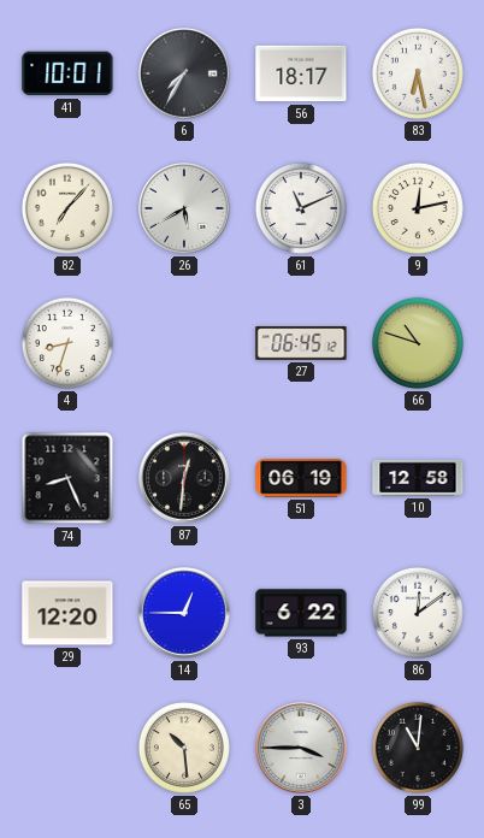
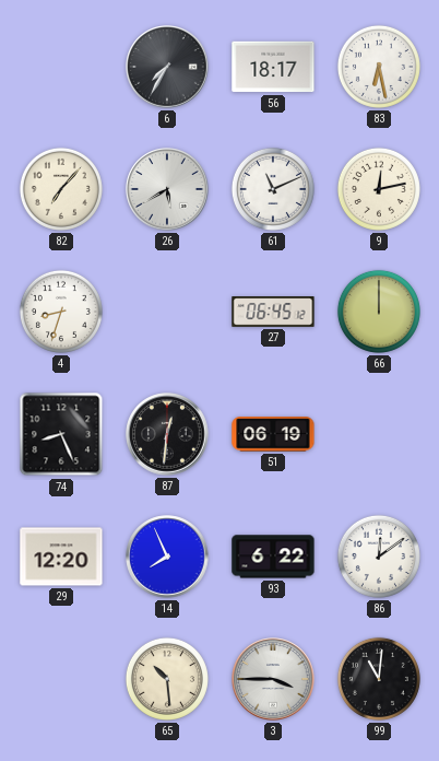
41: 10:01 -> none
66: 10:48 -> 12:00
10: 12:58 -> none
14: 12:45 -> 7:56
